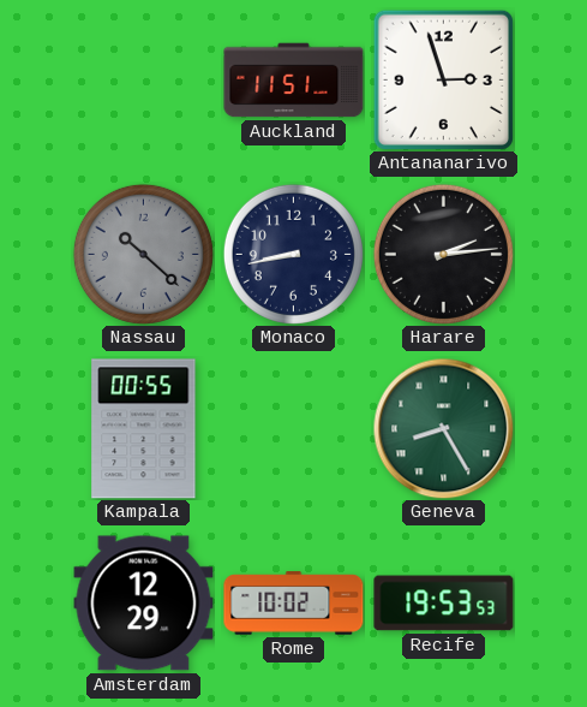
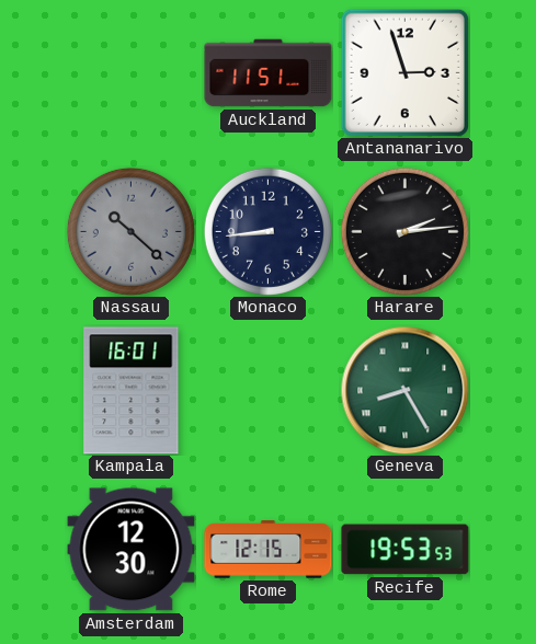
Monaco: 8:43 -> 8:44
Kampala: 00:55 -> 16:01
Amsterdam: 12:29 -> 12:30
Rome: 10:02 -> 12:15
